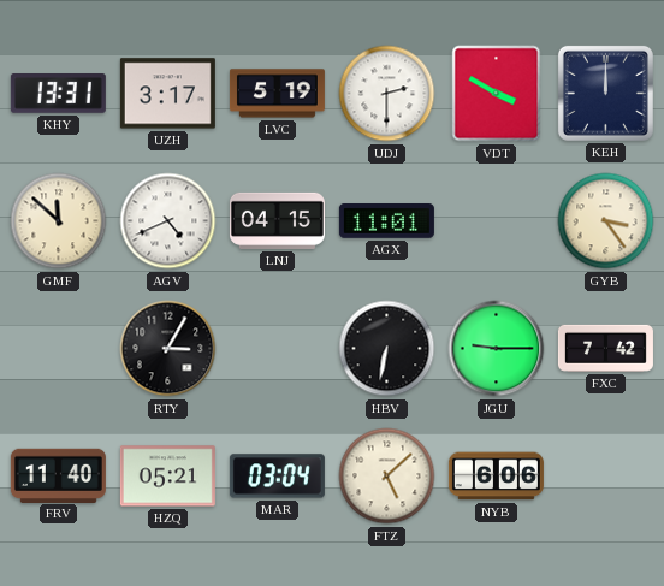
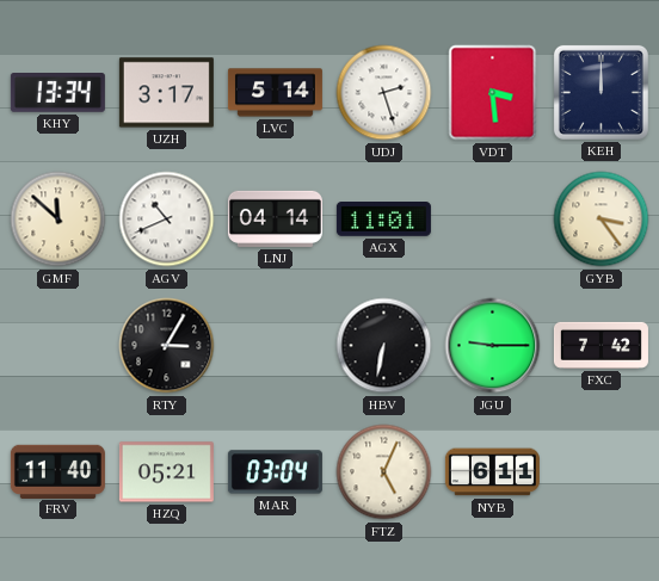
KHY: 13:31 -> 13:34
LVC: 5:19 -> 5:14
UDJ: 2:30 -> 2:27
VDT: 3:50 -> 3:29
AGV: 4:41 -> 10:41
LNJ: 04:15 -> 04:14
FTZ: 5:08 -> 5:04
NYB: 6:06 -> 6:11
